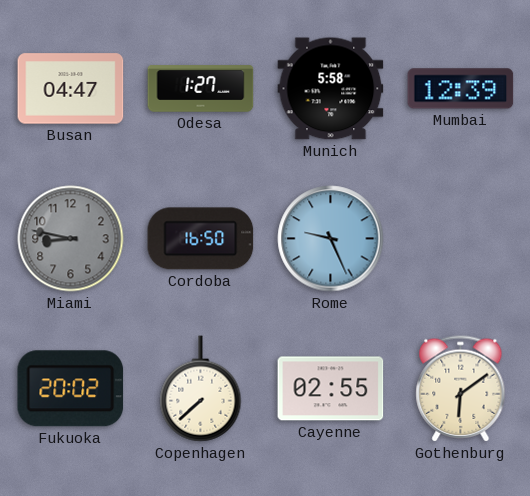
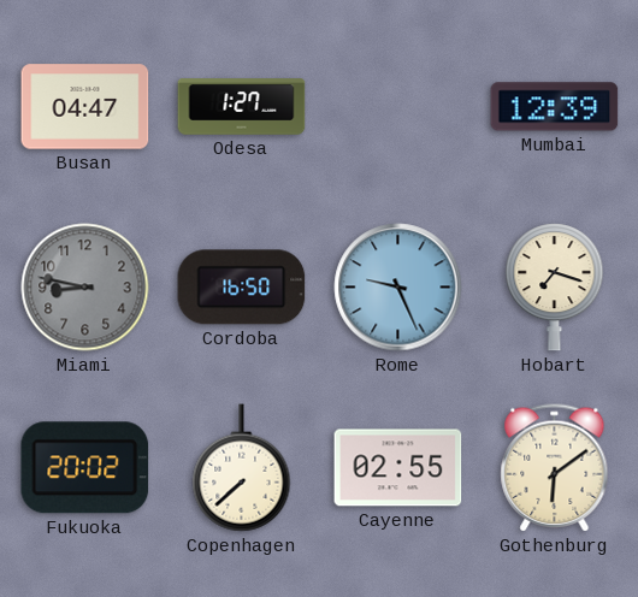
Munich: 5:58 -> none
Hobart: none -> 7:18
